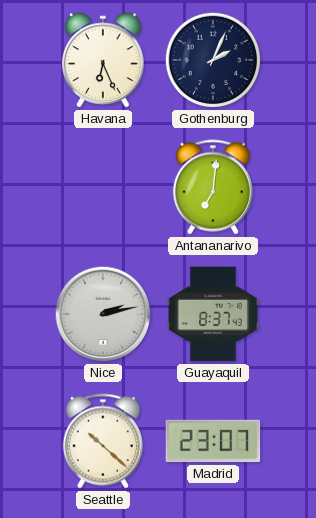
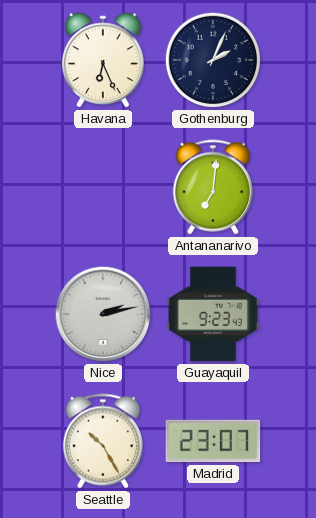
Guayaquil: 8:37 -> 9:23
Seattle: 10:22 -> 10:25
